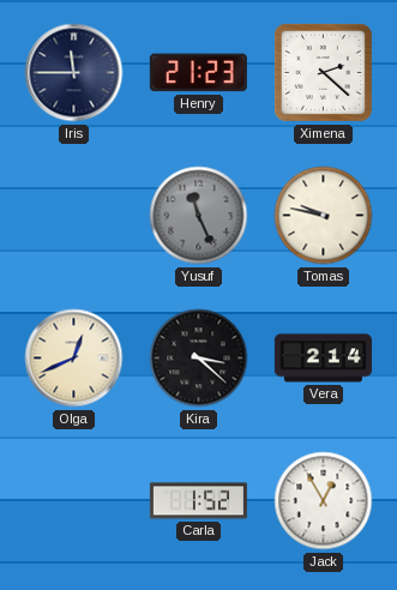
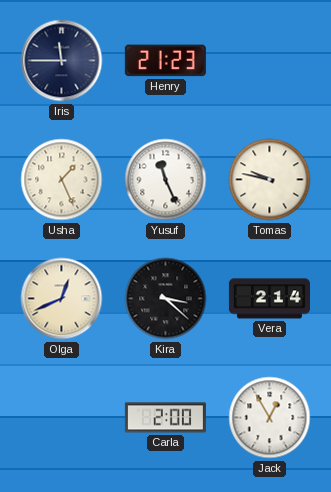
Ximena: 2:22 -> none
Usha: none -> 1:26
Yusuf dial: grey -> white
Carla: 1:52 -> 2:00
